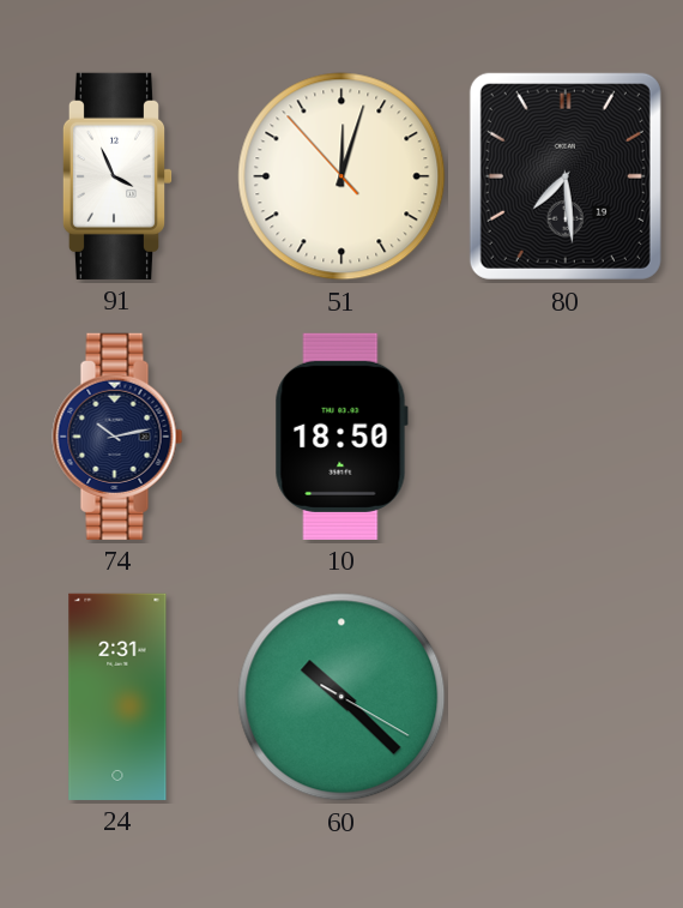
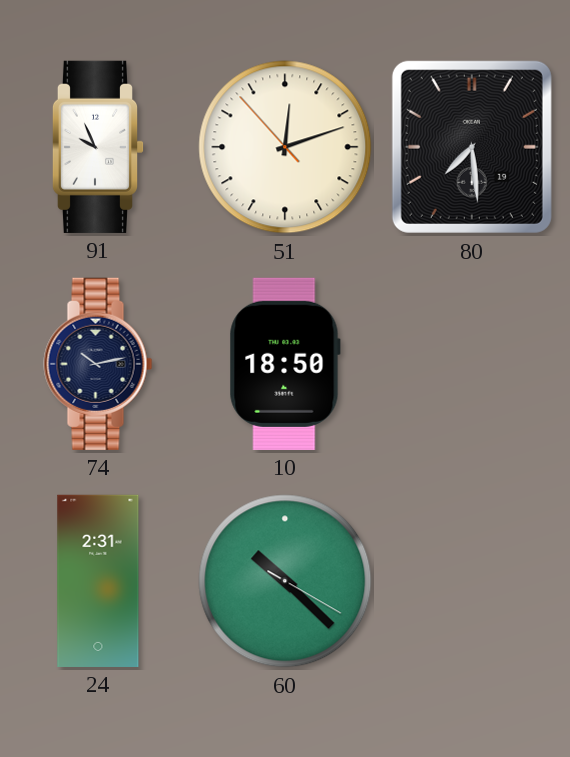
91: 3:56 -> 9:56
51: 12:02 -> 12:11
